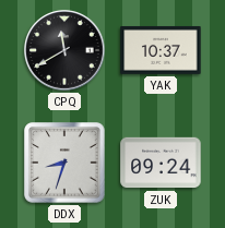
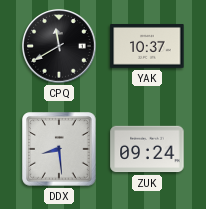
DDX: 8:33 -> 8:29
